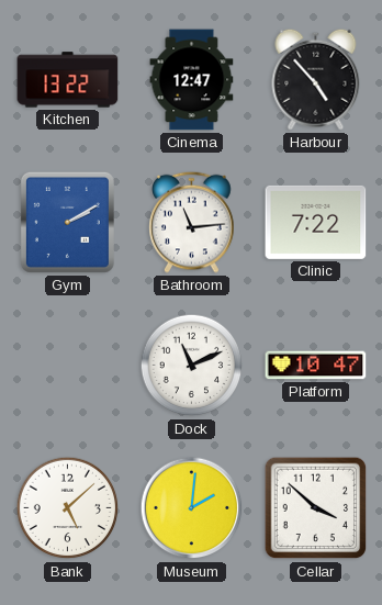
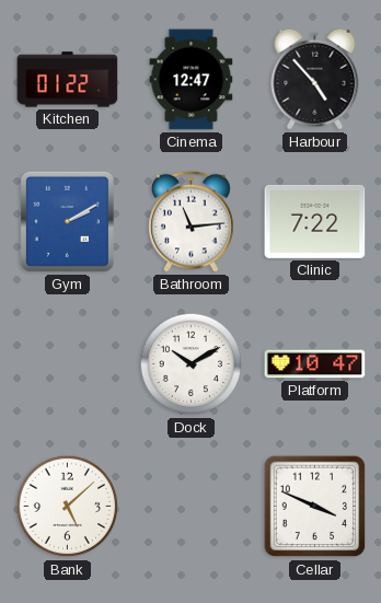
Kitchen: 13:22 -> 01:22
Dock: 11:11 -> 10:10
Museum: 2:01 -> none
Cellar: 3:52 -> 3:49
